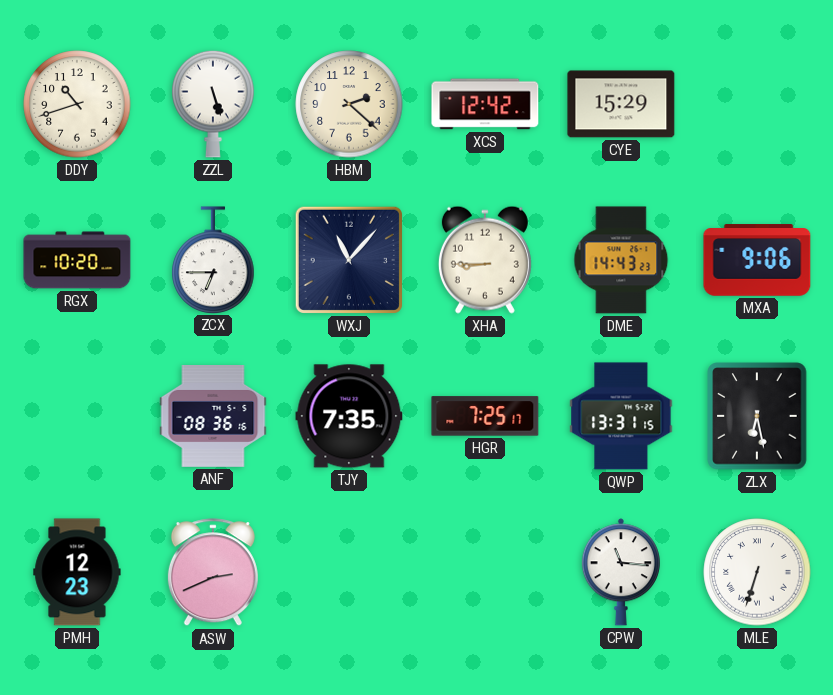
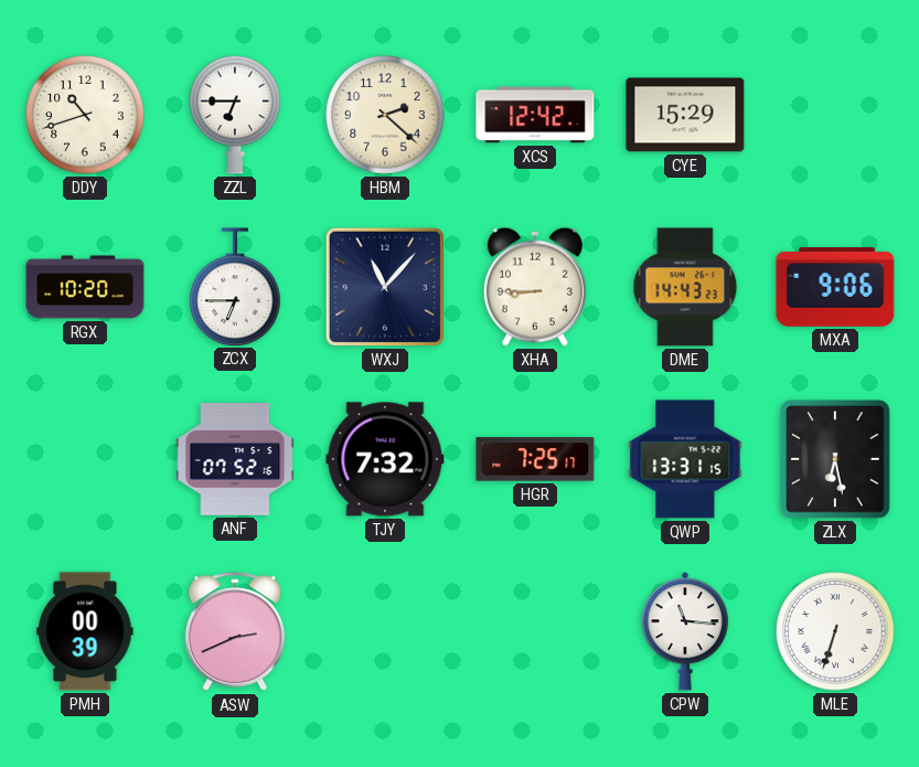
ZZL: 5:27 -> 6:45
ANF: 08:36 -> 07:52
TJY: 7:35 -> 7:32
PMH: 12:23 -> 00:39
